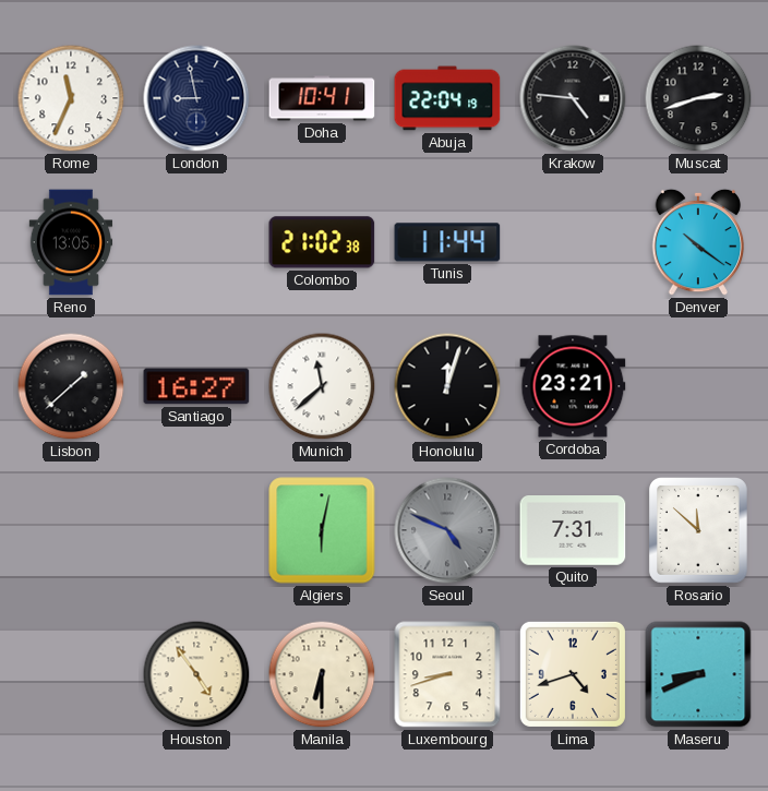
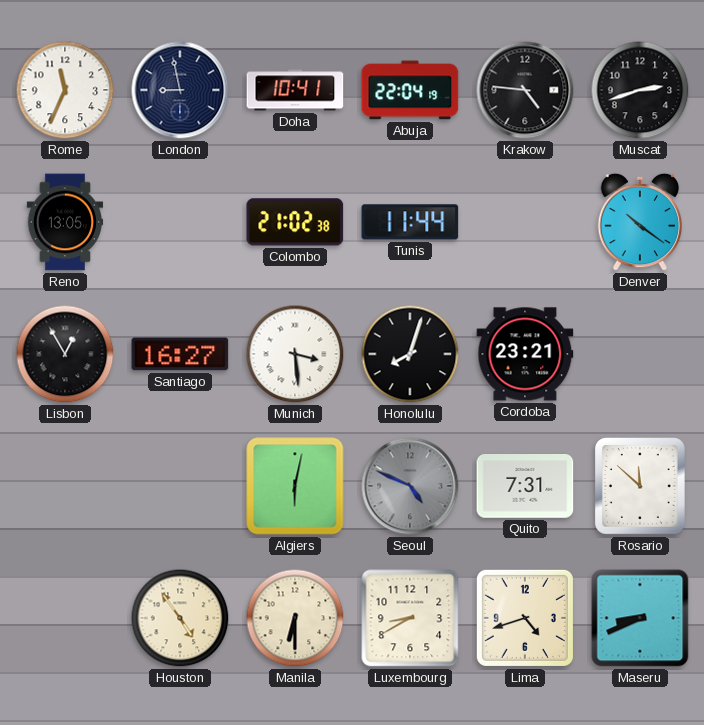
Lisbon: 1:38 -> 12:55
Munich: 11:38 -> 3:29
Honolulu: 12:03 -> 8:03
Luxembourg: 8:42 -> 8:40
